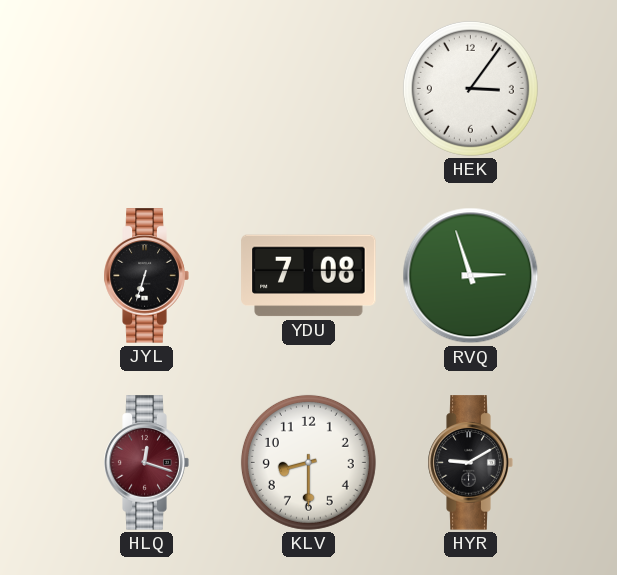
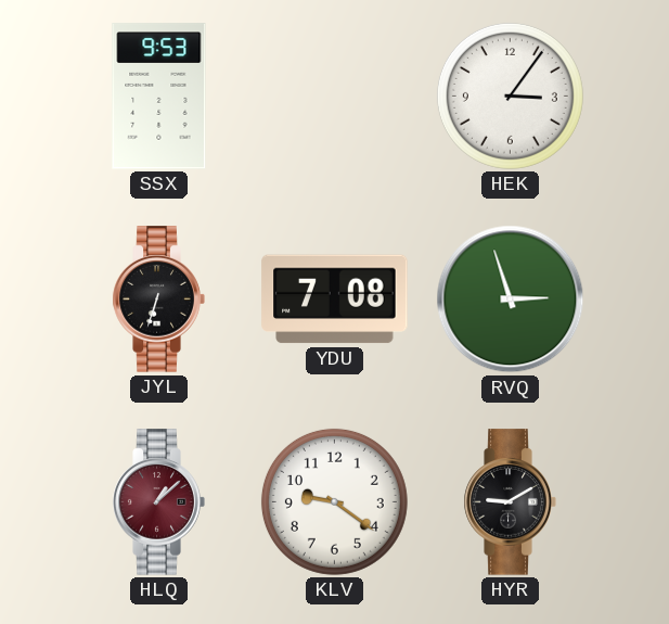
SSX: none -> 9:53
HLQ: 12:18 -> 1:08
KLV: 8:30 -> 9:21
